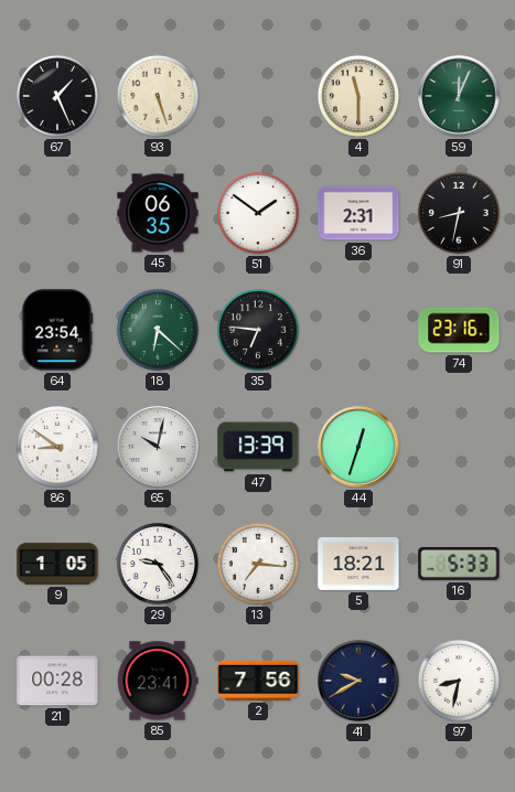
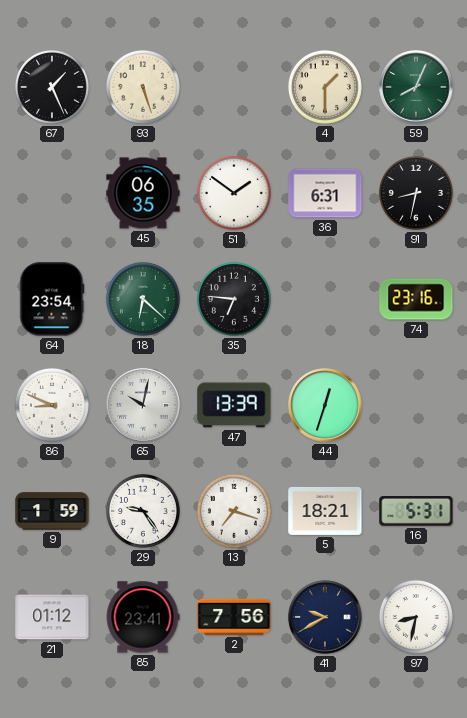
4: 11:30 -> 1:30
59: 12:04 -> 8:04
36: 2:31 -> 6:31
86: 8:51 -> 8:49
9: 1:05 -> 1:59
13: 7:16 -> 7:18
16: 5:33 -> 5:31
21: 00:28 -> 01:12
